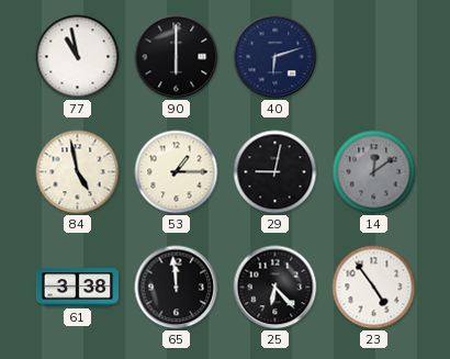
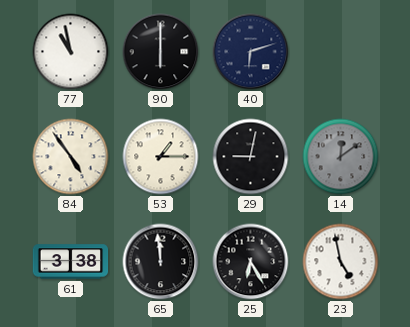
84: 4:58 -> 4:54
25: 6:23 -> 6:25
23: 4:54 -> 4:58
